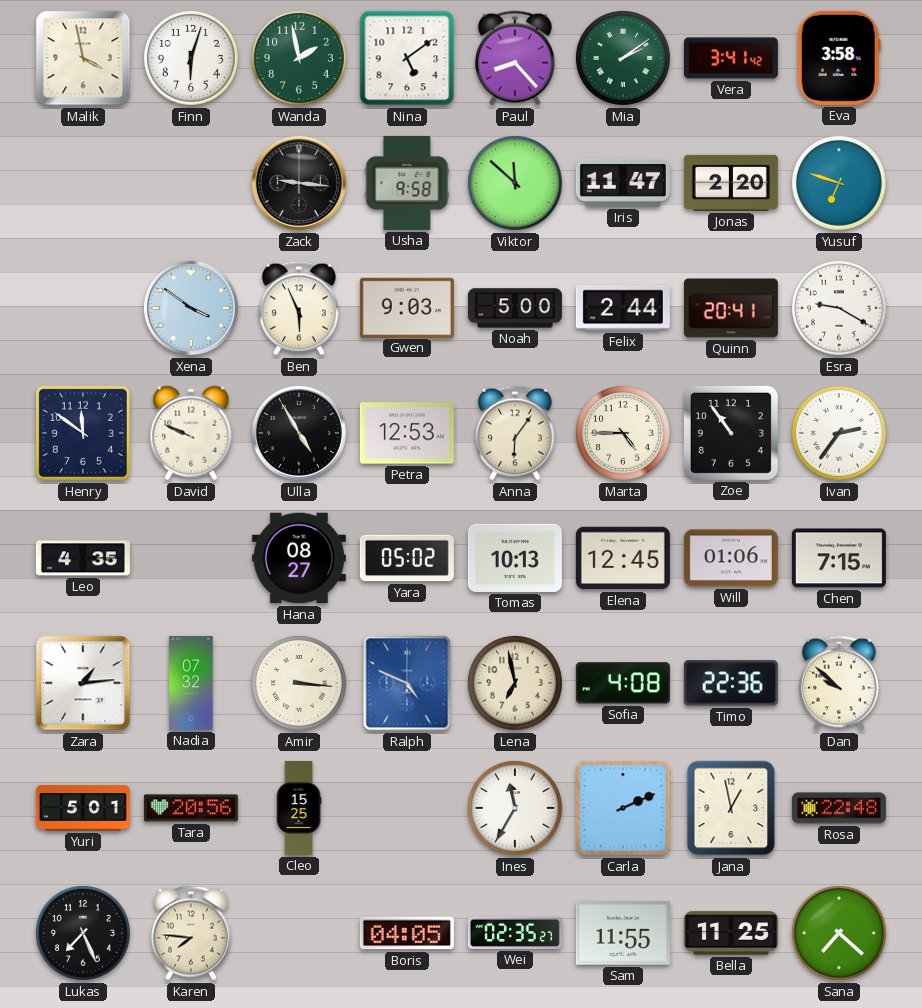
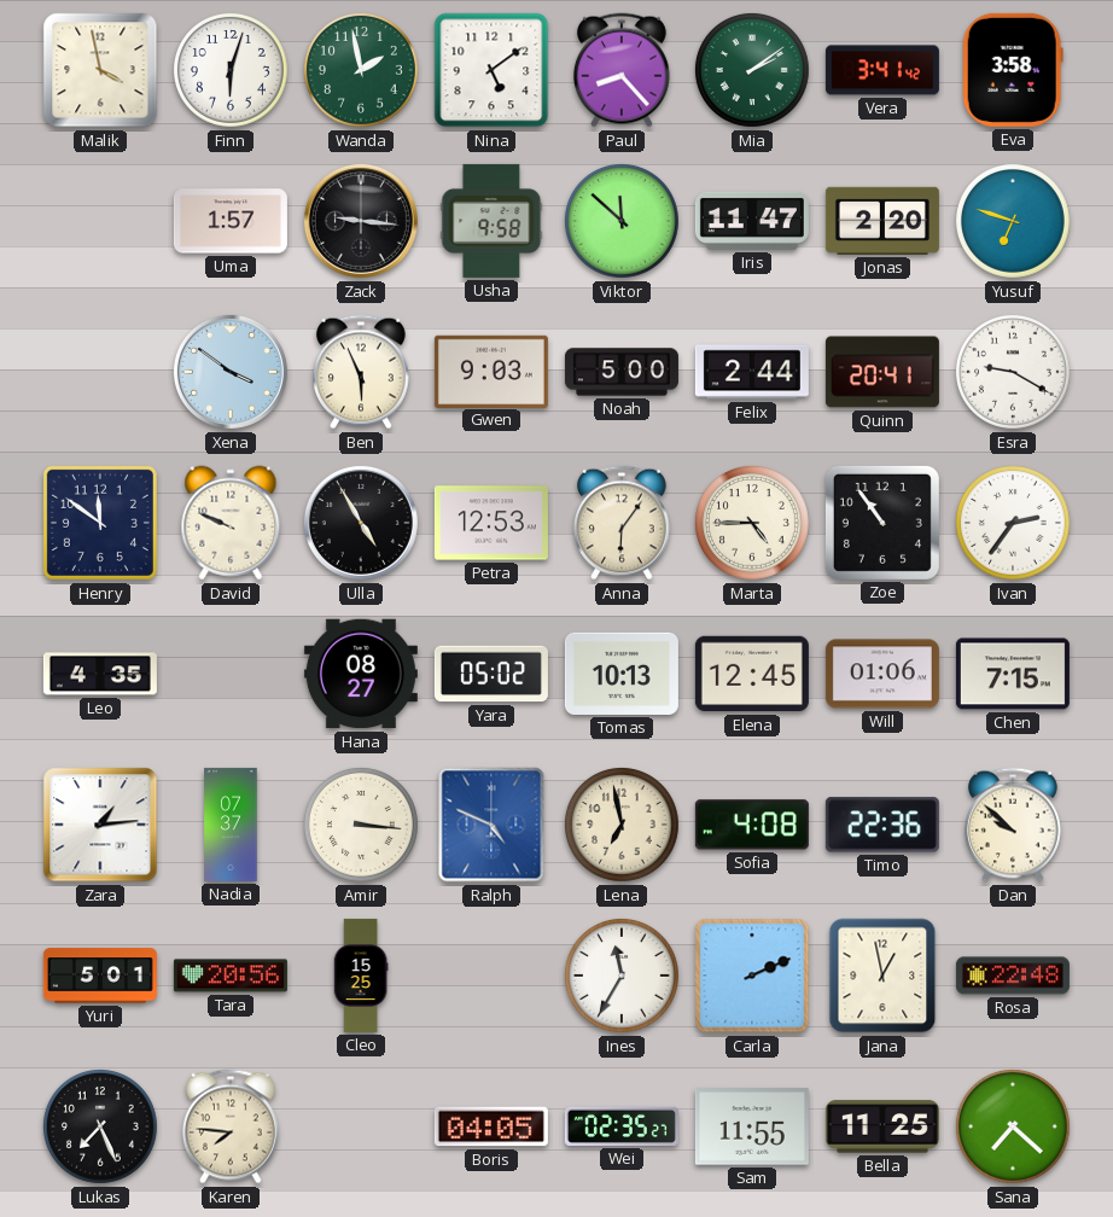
Uma: none -> 1:57
Nadia: 07:32 -> 07:37
